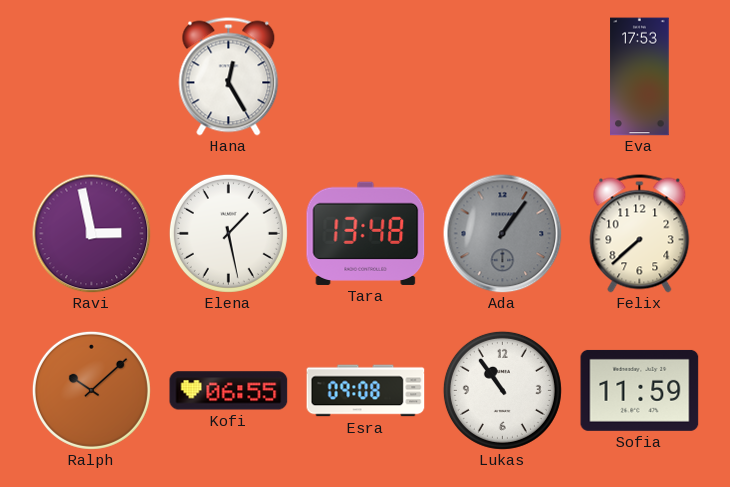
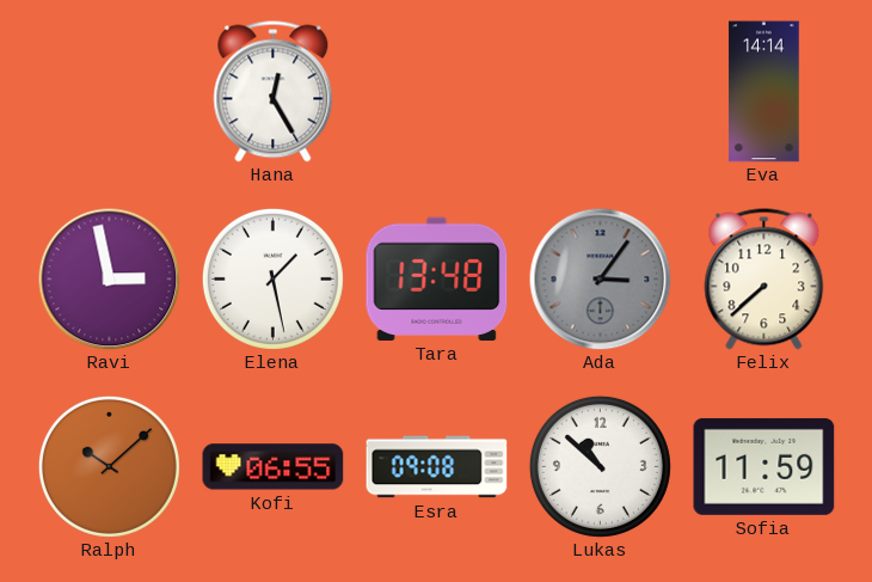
Eva: 17:53 -> 14:14
Ada: 1:06 -> 3:06
Lukas: 10:54 -> 10:52
